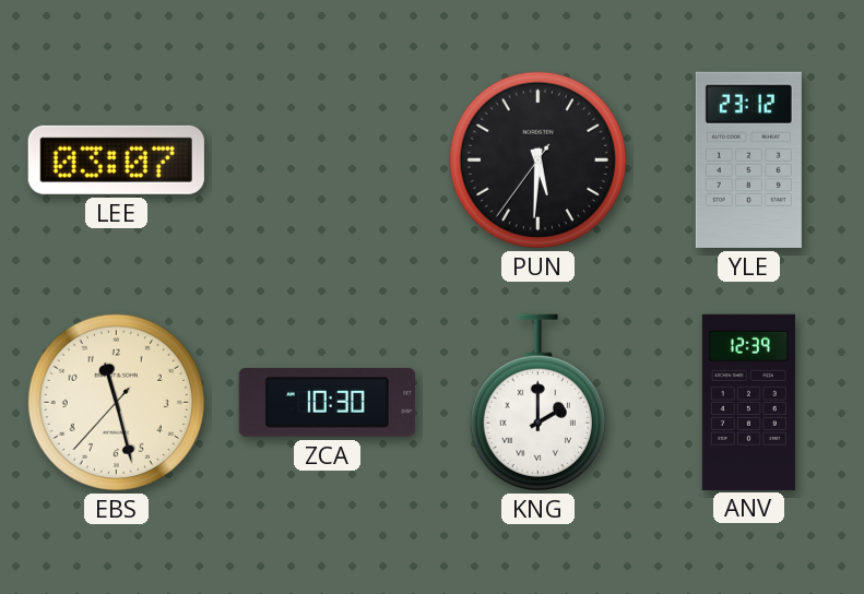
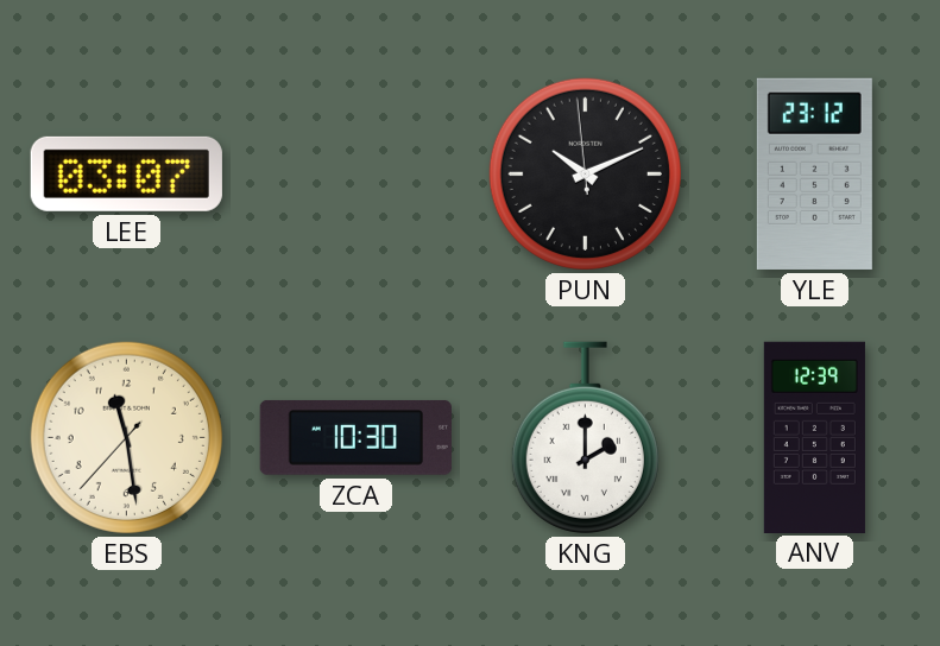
PUN: 5:30 -> 10:10
EBS: 11:27 -> 11:28
